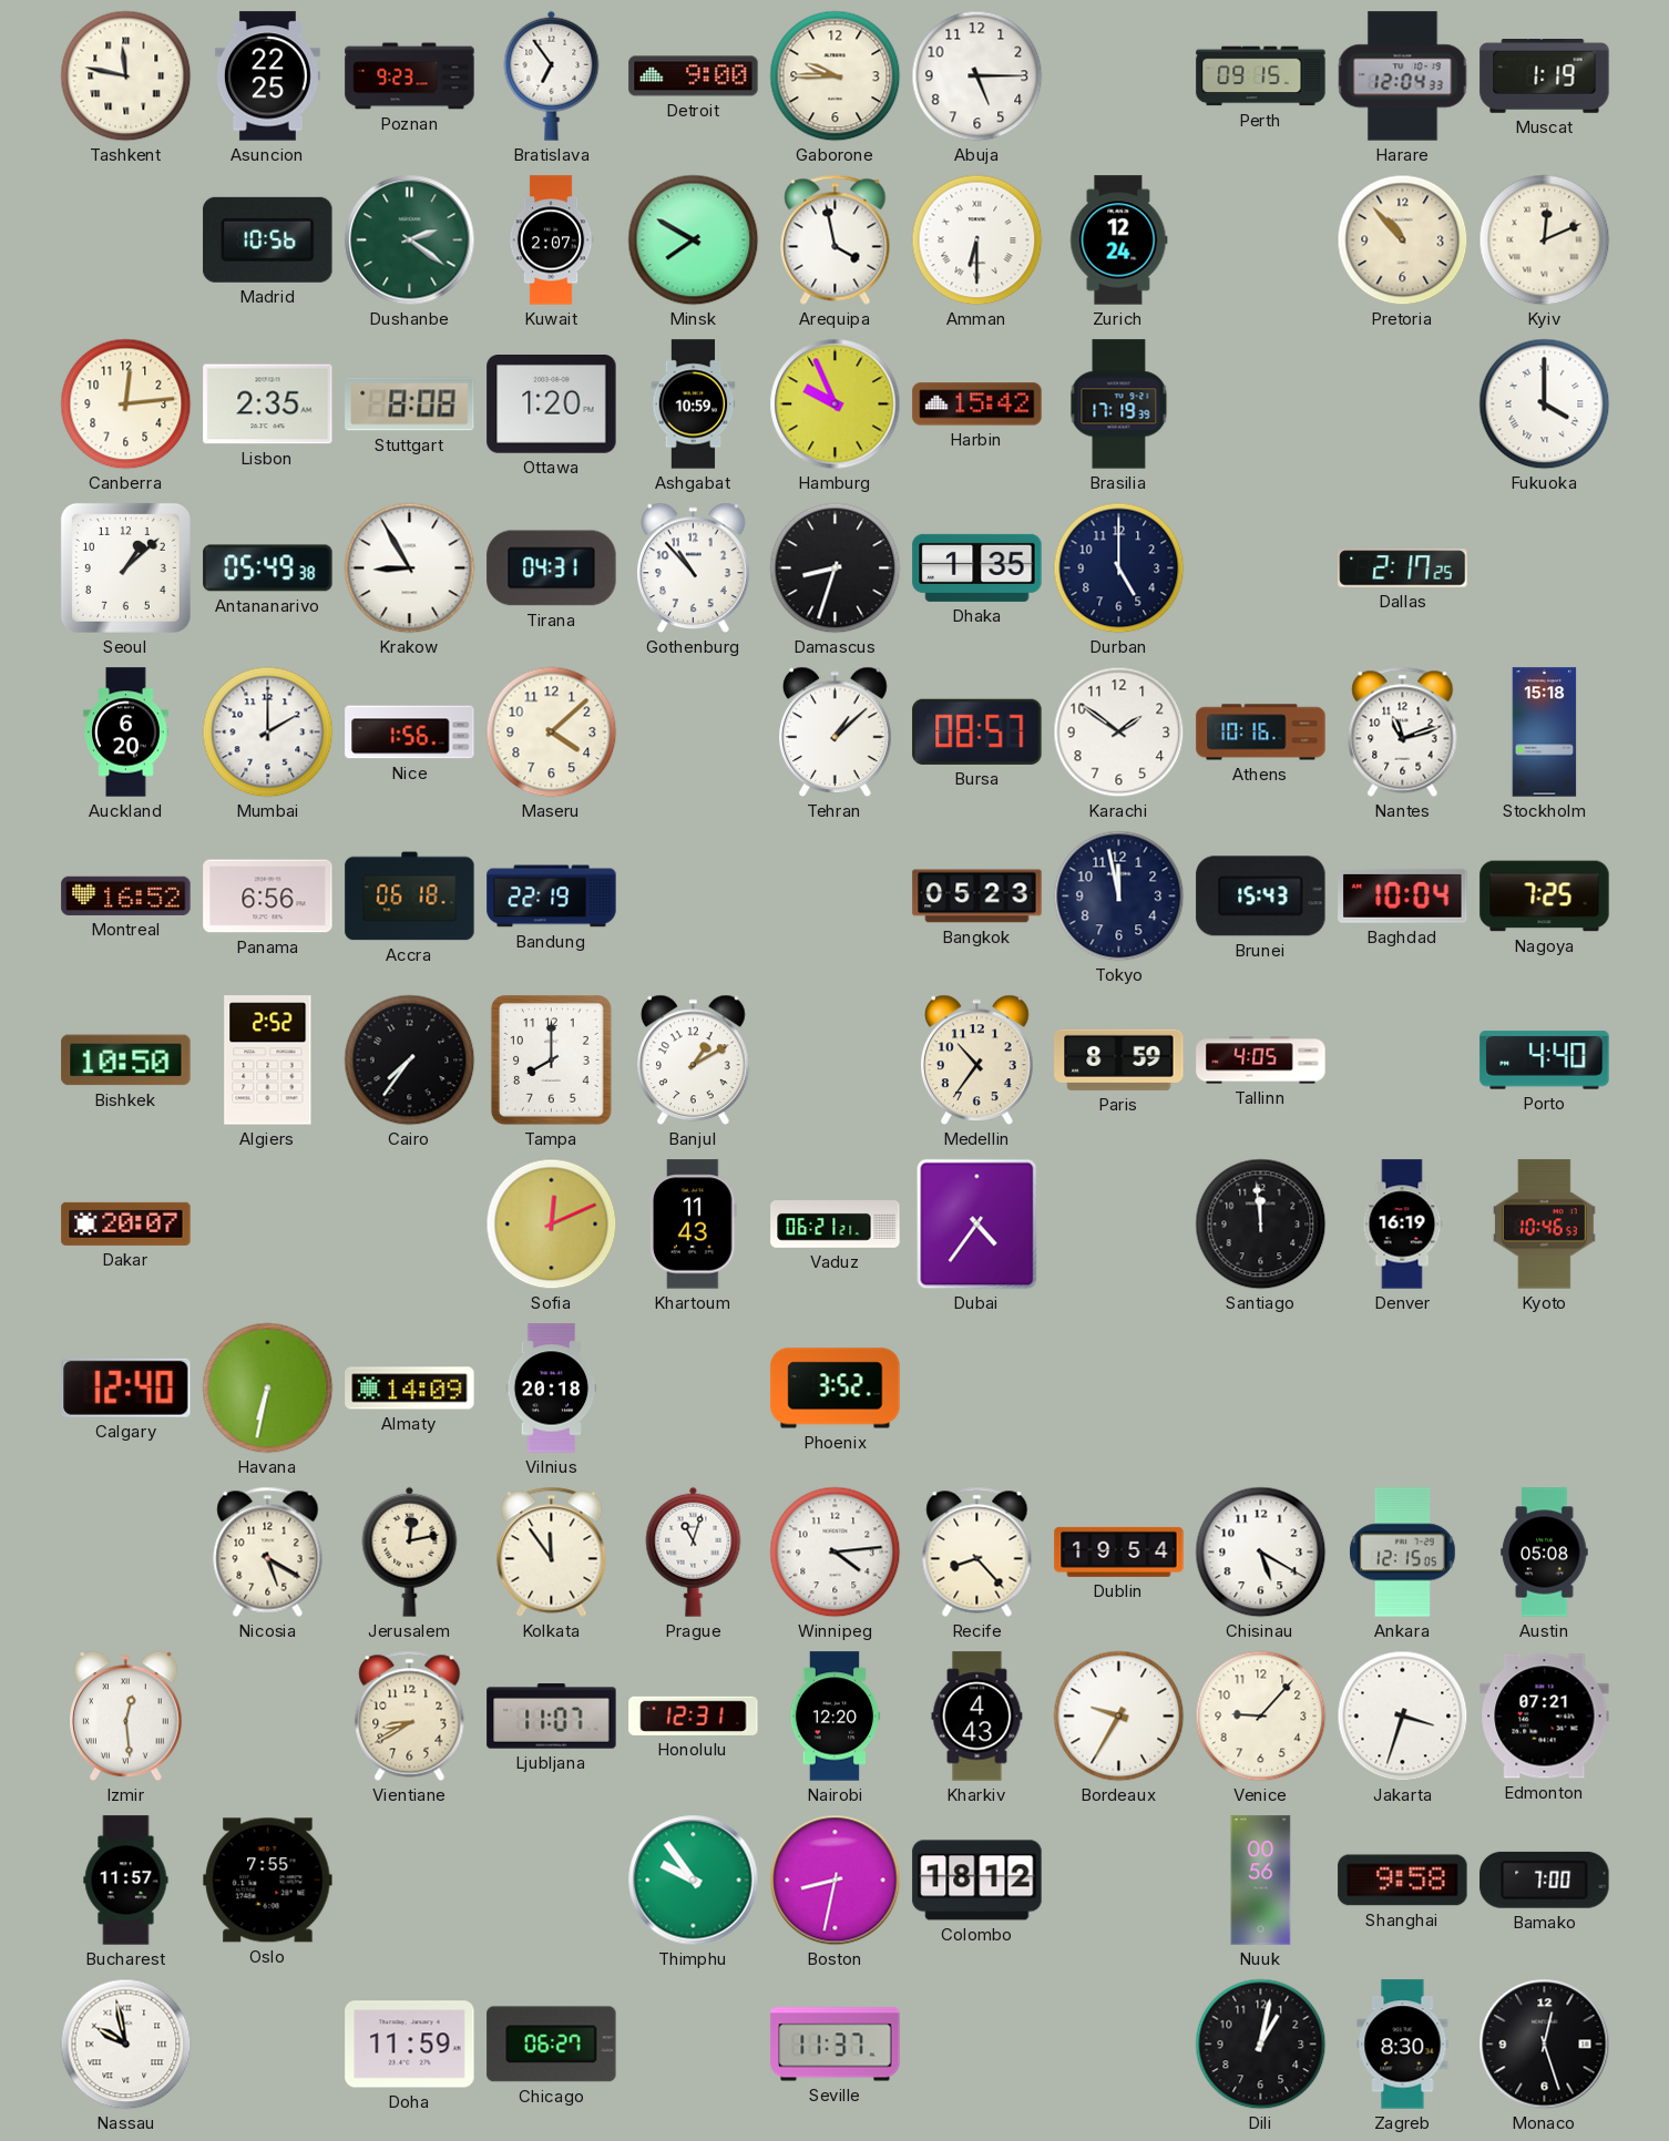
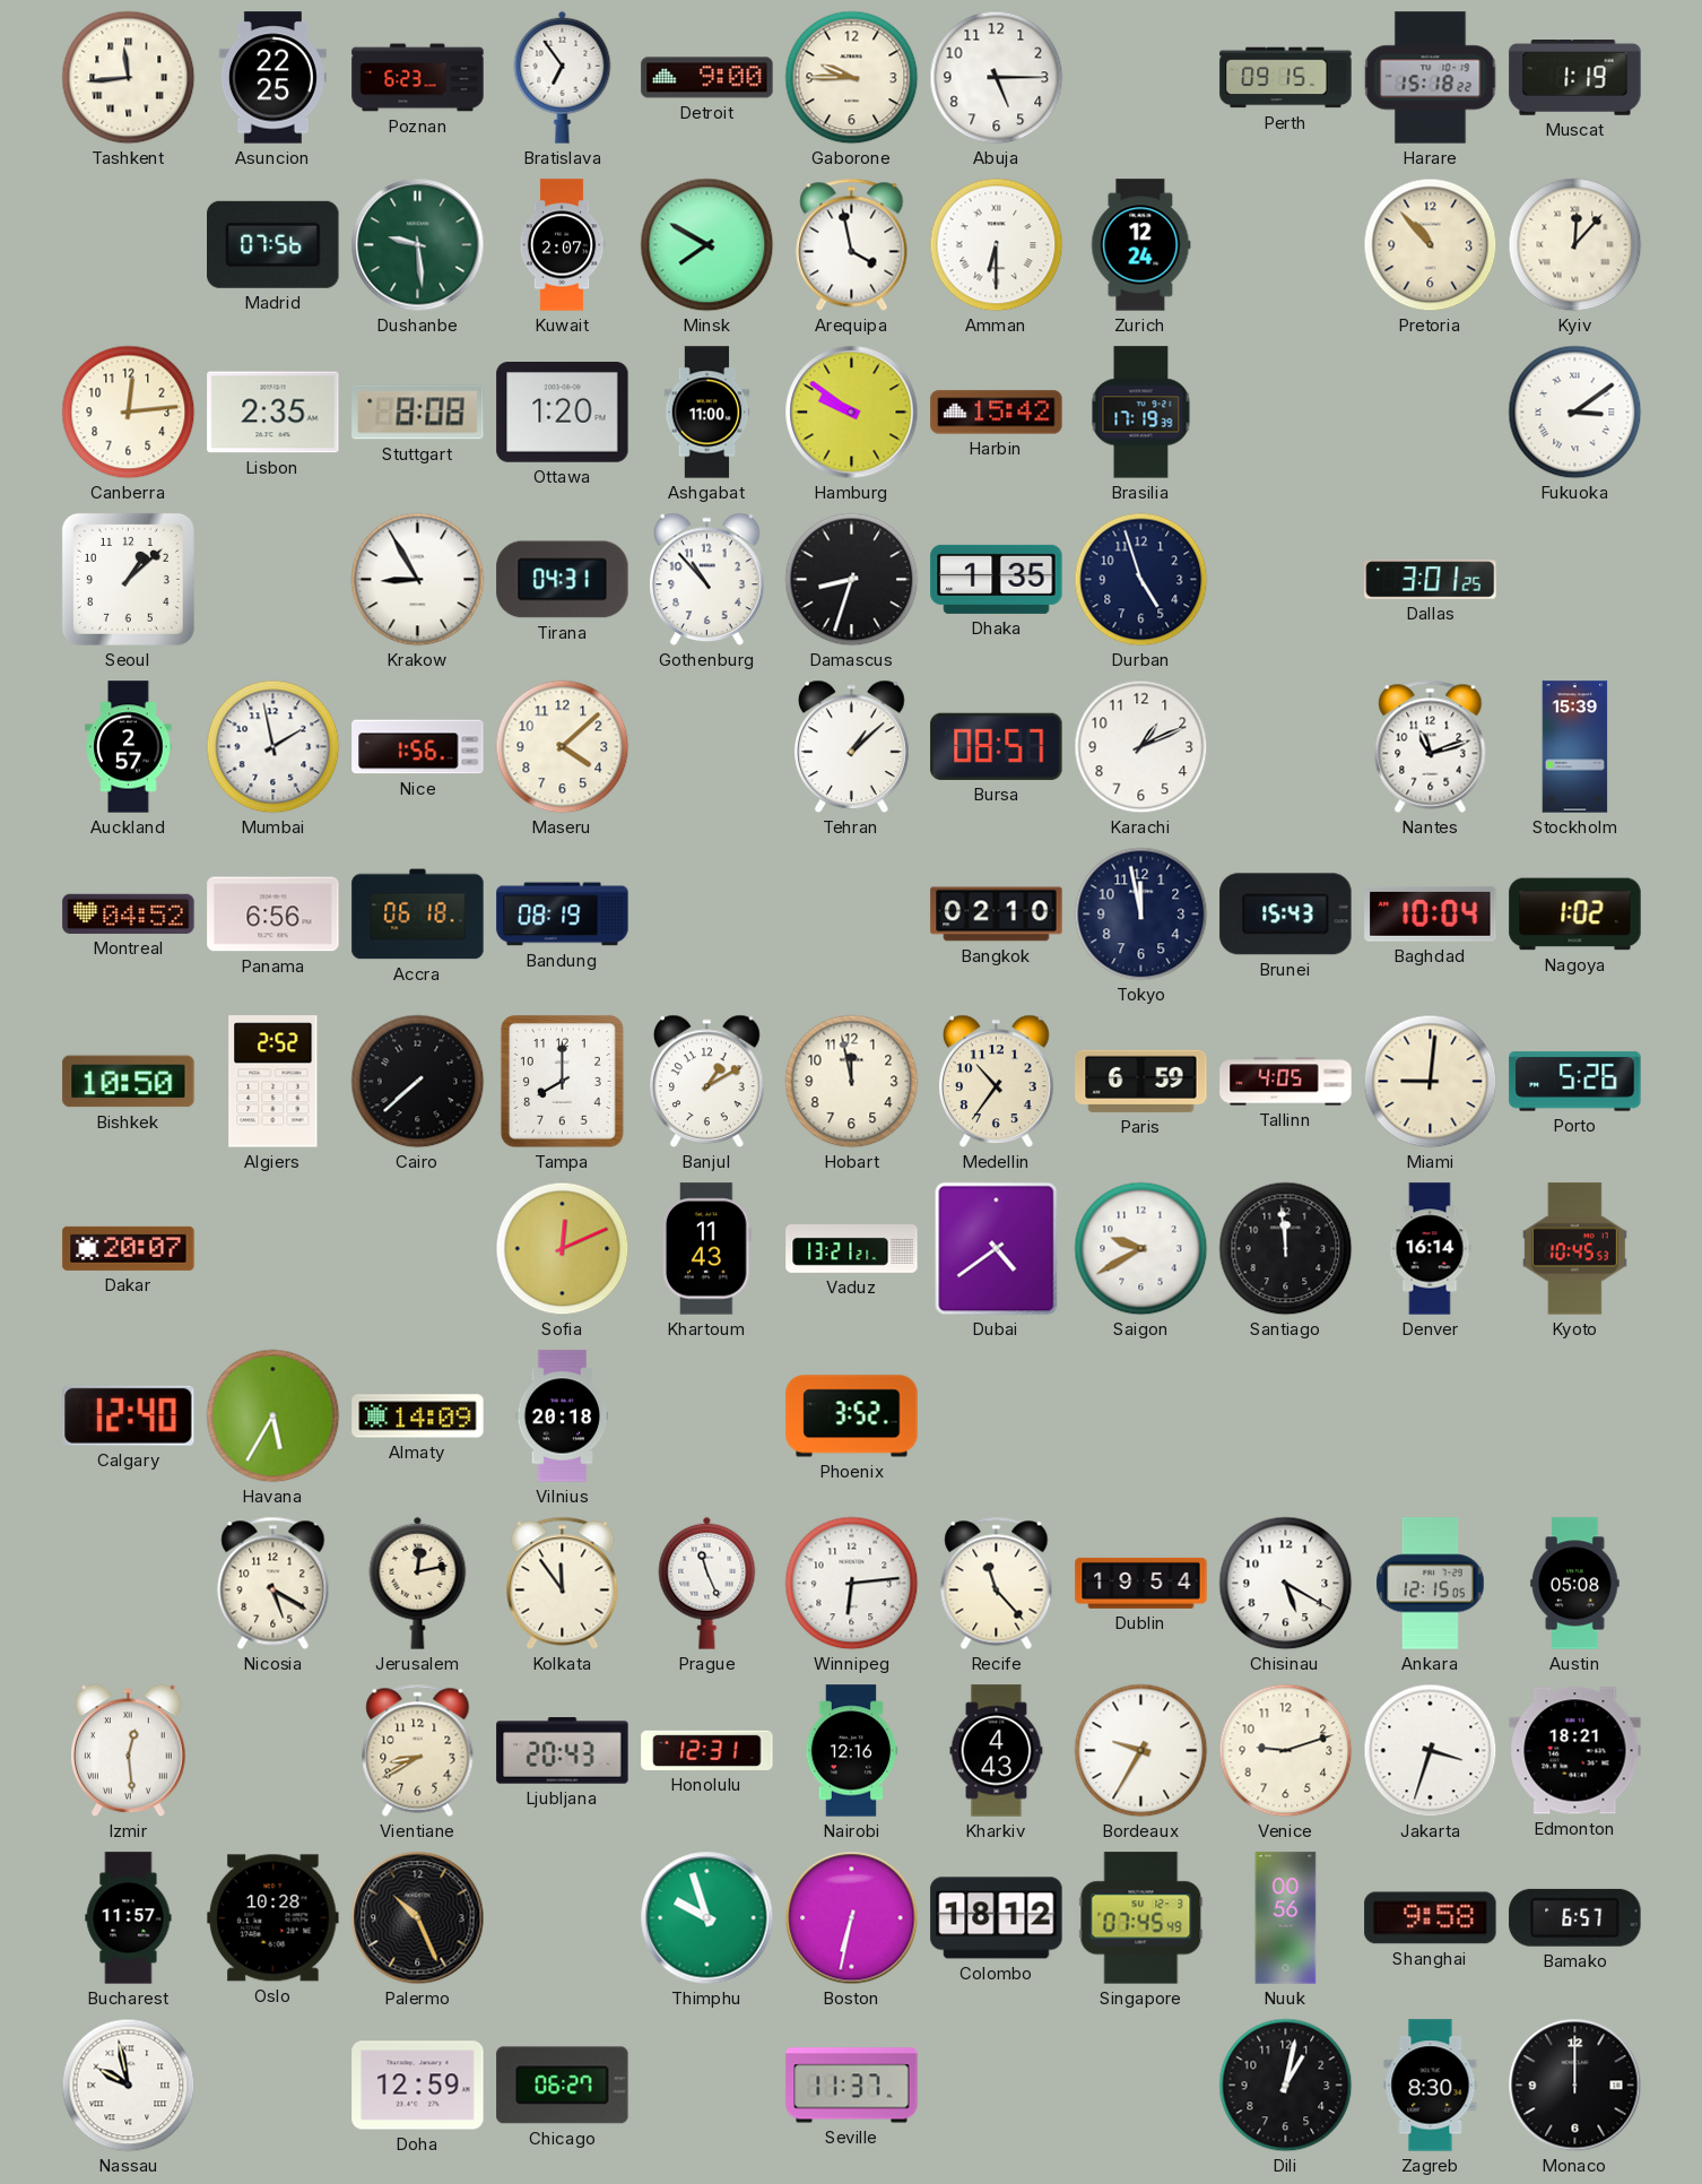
Tashkent: 11:47 -> 11:44
Poznan: 9:23 -> 6:23
Harare: 12:04 -> 15:18
Madrid: 10:56 -> 07:56
Dushanbe: 2:21 -> 9:29
Kyiv: 12:11 -> 12:07
Ashgabat: 10:59 -> 11:00
Hamburg: 9:56 -> 9:51
Fukuoka: 4:00 -> 3:09
Antananarivo: 05:49 -> none
Durban: 5:00 -> 4:57
Dallas: 2:17 -> 3:01
Auckland: 6:20 -> 2:57
Mumbai: 2:00 -> 1:58
Karachi: 1:51 -> 1:11
Athens: 10:16 -> none
Stockholm: 15:18 -> 15:39
Montreal: 16:52 -> 04:52
Bandung: 22:19 -> 08:19
Bangkok: 05:23 -> 02:10
Nagoya: 7:25 -> 1:02
Cairo: 7:36 -> 7:38
Hobart: none -> 11:58
Paris: 8:59 -> 6:59
Miami: none -> 9:01
Porto: 4:40 -> 5:26
Vaduz: 06:21 -> 13:21
Dubai: 4:36 -> 4:39
Saigon: none -> 9:40
Denver: 16:19 -> 16:14
Kyoto: 10:46 -> 10:45
Havana: 6:32 -> 5:35
Prague: 11:03 -> 11:26
Winnipeg: 4:14 -> 6:14
Recife: 8:23 -> 11:23
Ljubljana: 11:07 -> 20:43
Nairobi: 12:20 -> 12:16
Venice: 9:07 -> 9:12
Edmonton: 07:21 -> 18:21
Oslo: 7:55 -> 10:28
Palermo: none -> 10:26
Thimphu: 9:54 -> 9:57
Boston: 8:32 -> 6:32
Singapore: none -> 07:45
Bamako: 7:00 -> 6:57
Doha: 11:59 -> 12:59
Monaco: 12:27 -> 12:00
